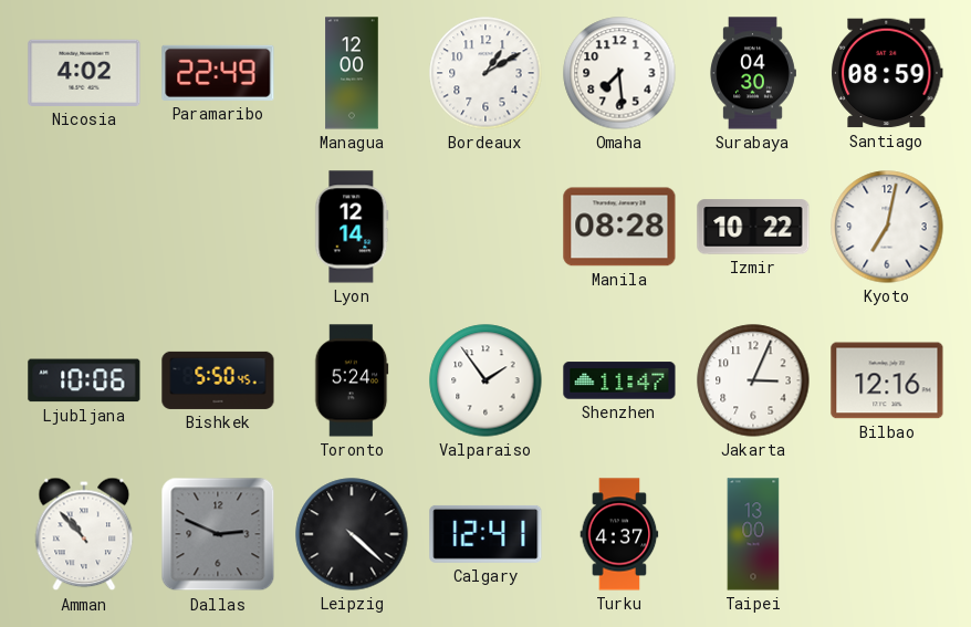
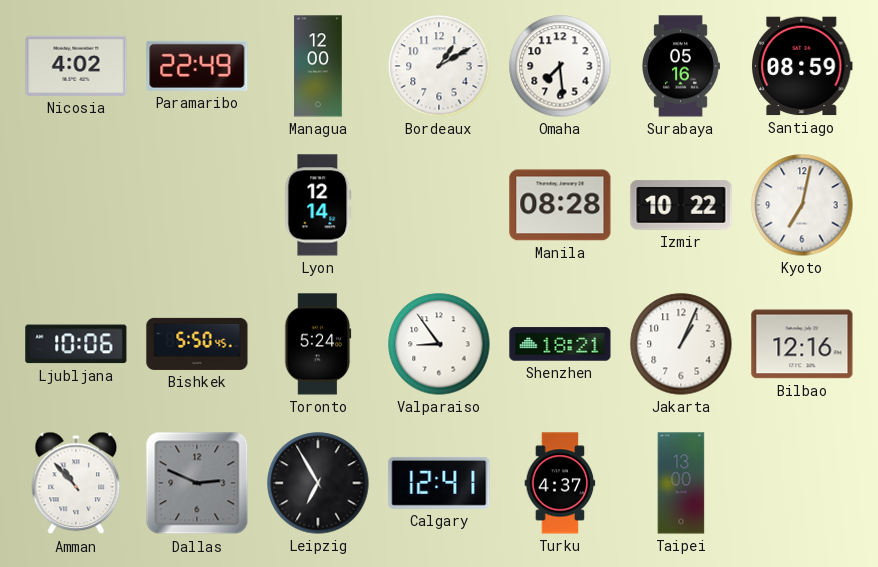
Surabaya: 04:30 -> 05:16
Valparaiso: 1:54 -> 8:54
Shenzhen: 11:47 -> 18:21
Jakarta: 3:04 -> 1:04
Leipzig: 4:22 -> 6:55
